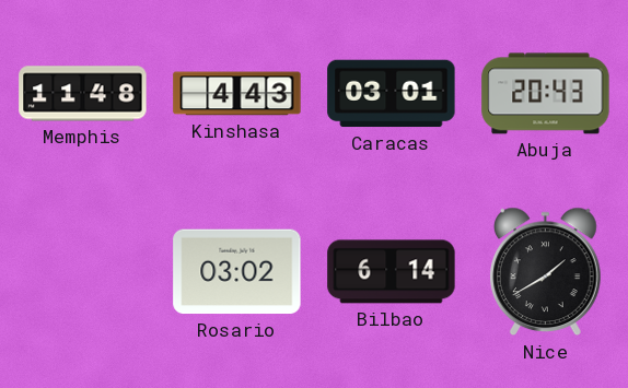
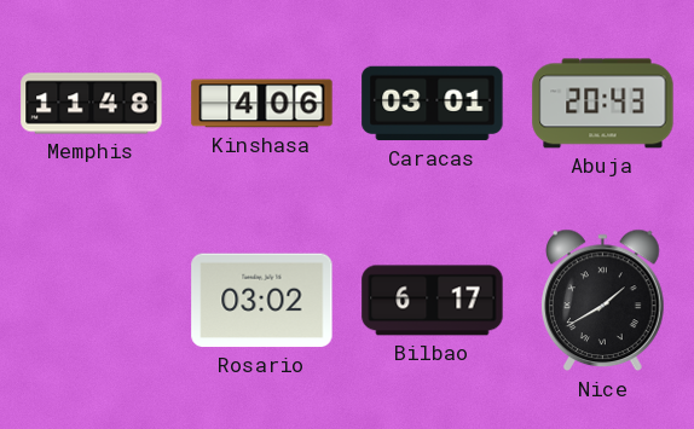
Kinshasa: 4:43 -> 4:06
Bilbao: 6:14 -> 6:17
